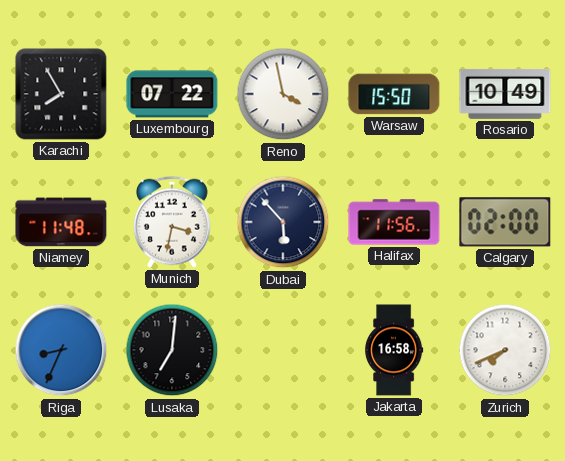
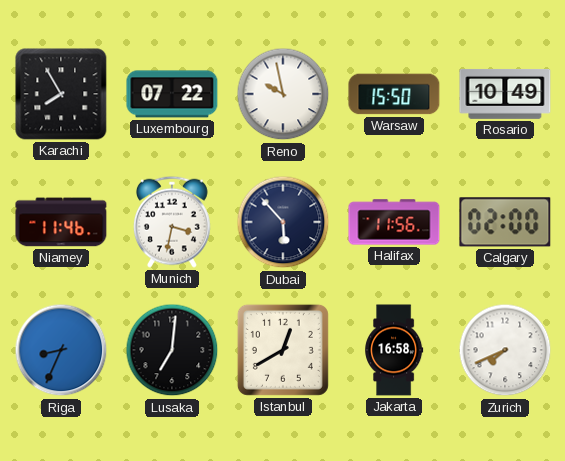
Reno: 3:58 -> 9:58
Niamey: 11:48 -> 11:46
Istanbul: none -> 12:40
